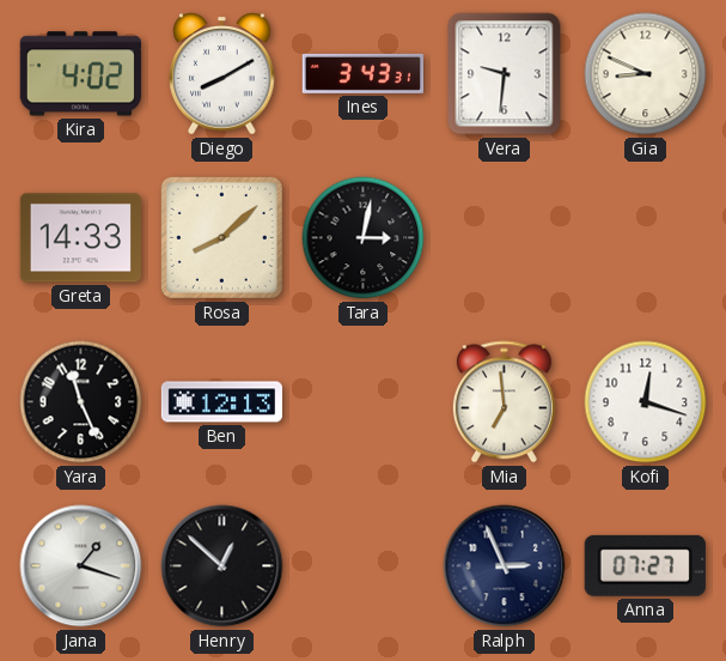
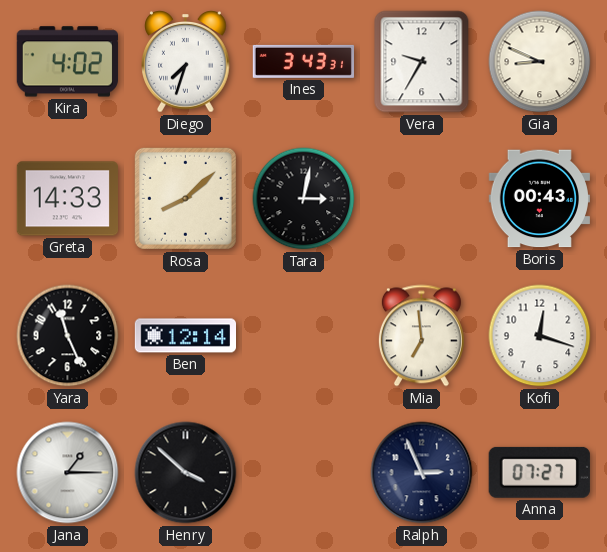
Diego: 8:10 -> 7:33
Vera: 9:31 -> 9:35
Boris: none -> 00:43
Ben: 12:13 -> 12:14
Jana: 1:18 -> 1:15
Henry: 12:52 -> 3:52
